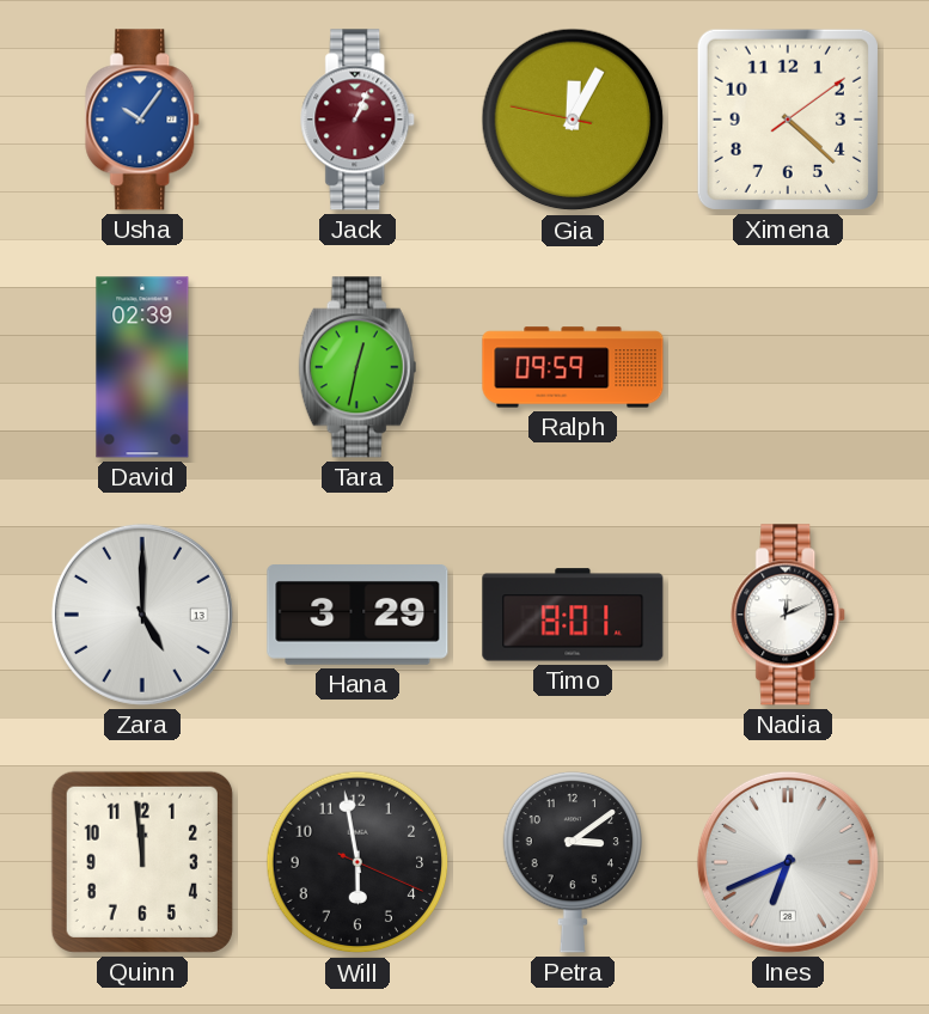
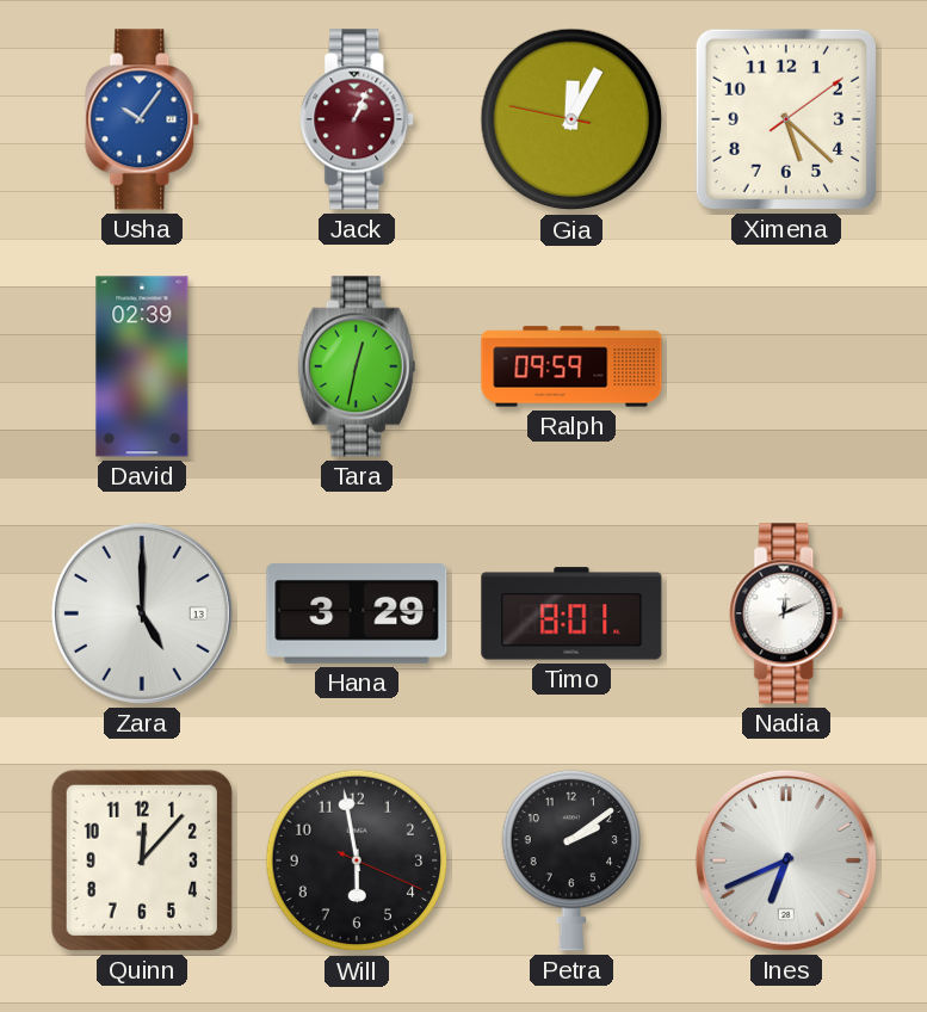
Ximena: 4:22 -> 5:22
Quinn: 11:59 -> 12:07
Petra: 3:09 -> 2:09
